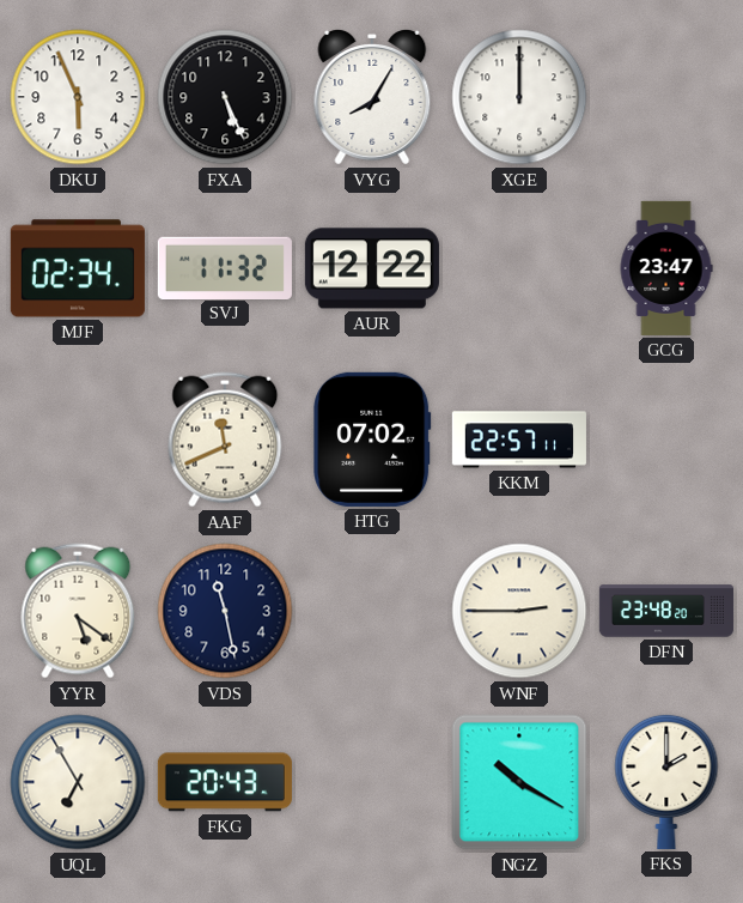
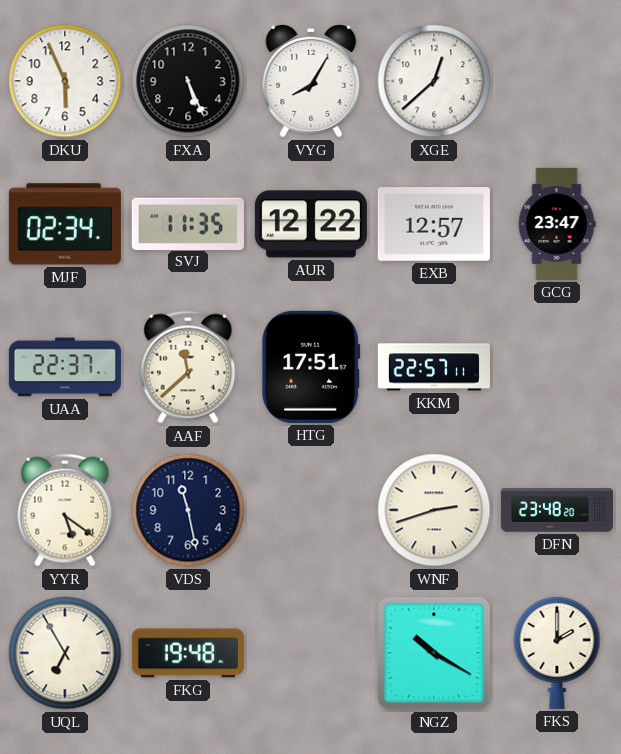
XGE: 12:00 -> 12:38
SVJ: 11:32 -> 11:35
EXB: none -> 12:57
UAA: none -> 22:37
AAF: 11:41 -> 11:38
HTG: 07:02 -> 17:51
WNF: 2:45 -> 2:42
FKG: 20:43 -> 19:48
